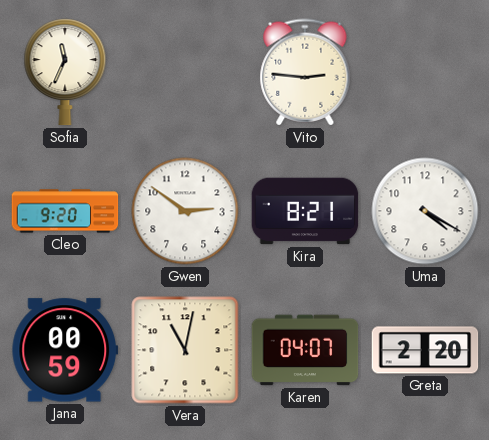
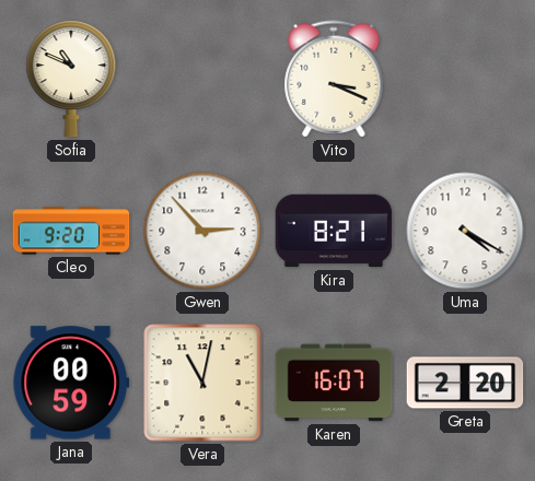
Sofia: 11:34 -> 10:49
Vito: 2:46 -> 3:19
Gwen: 2:51 -> 2:53
Karen: 04:07 -> 16:07
